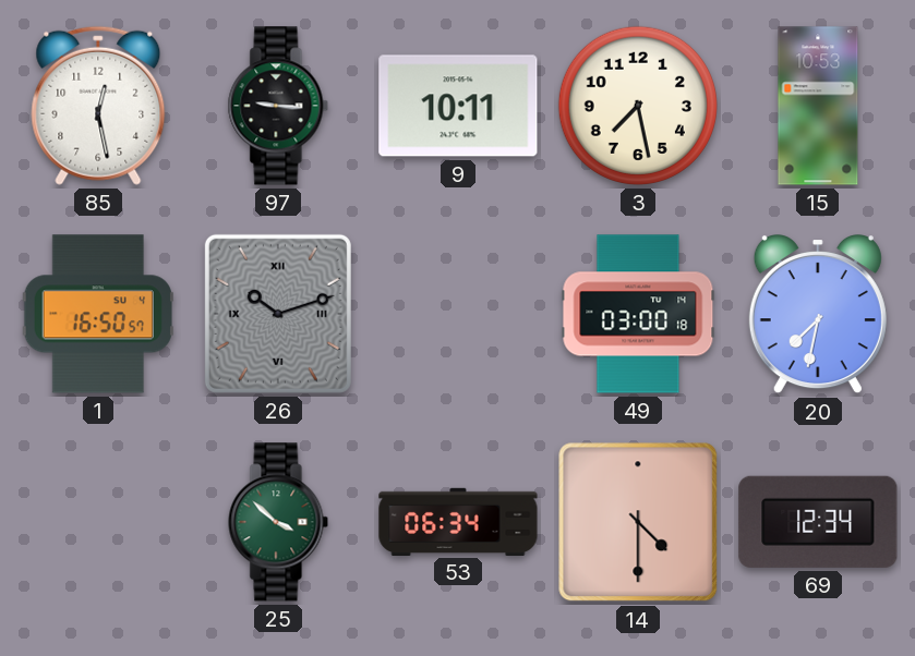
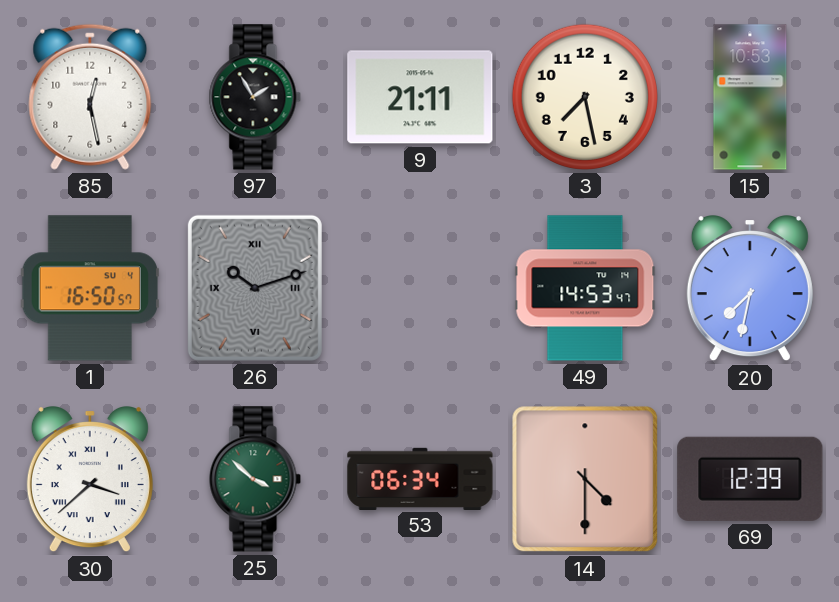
97: 9:16 -> 1:55
9: 10:11 -> 21:11
49: 03:00 -> 14:53
30: none -> 3:38
69: 12:34 -> 12:39
